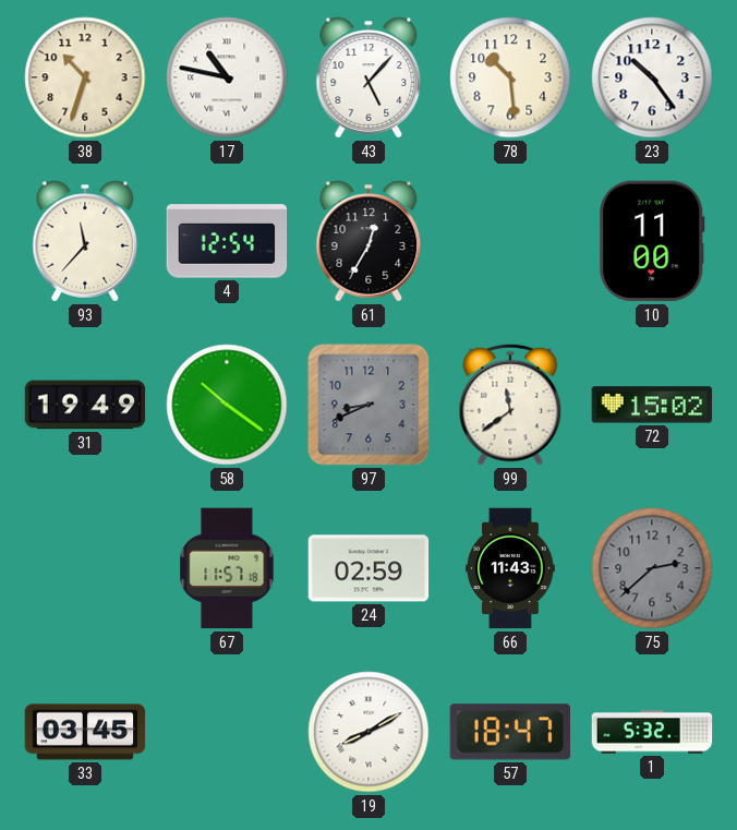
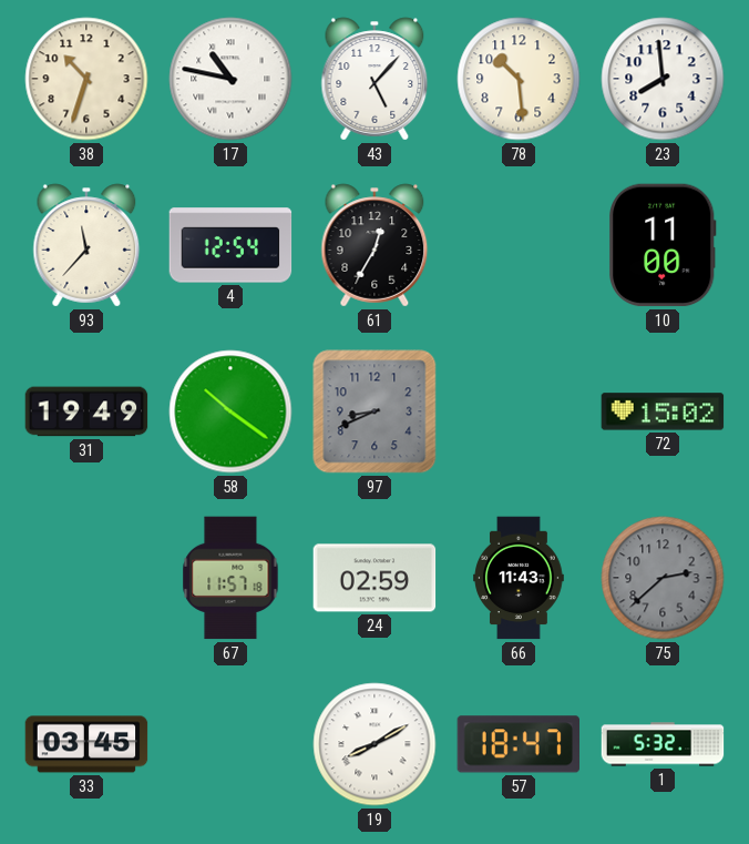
23: 10:24 -> 7:59
99: 11:39 -> none
